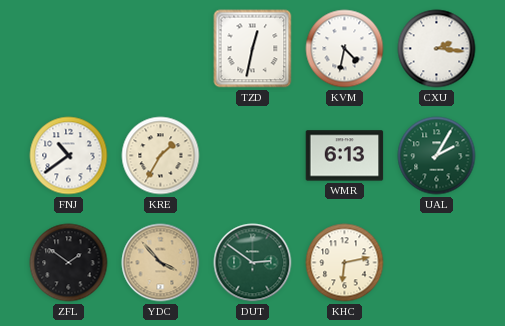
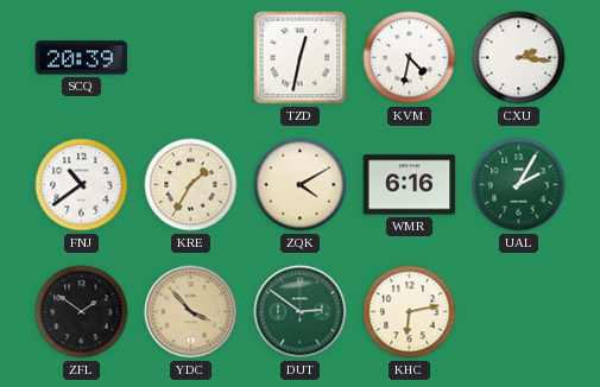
SCQ: none -> 20:39
ZQK: none -> 4:10
WMR: 6:13 -> 6:16
